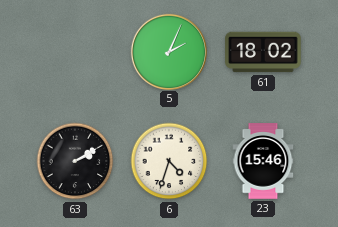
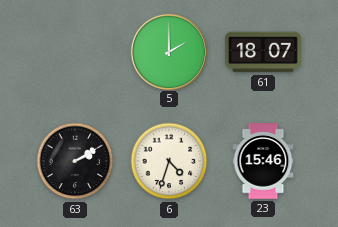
5: 2:04 -> 2:00
61: 18:02 -> 18:07
